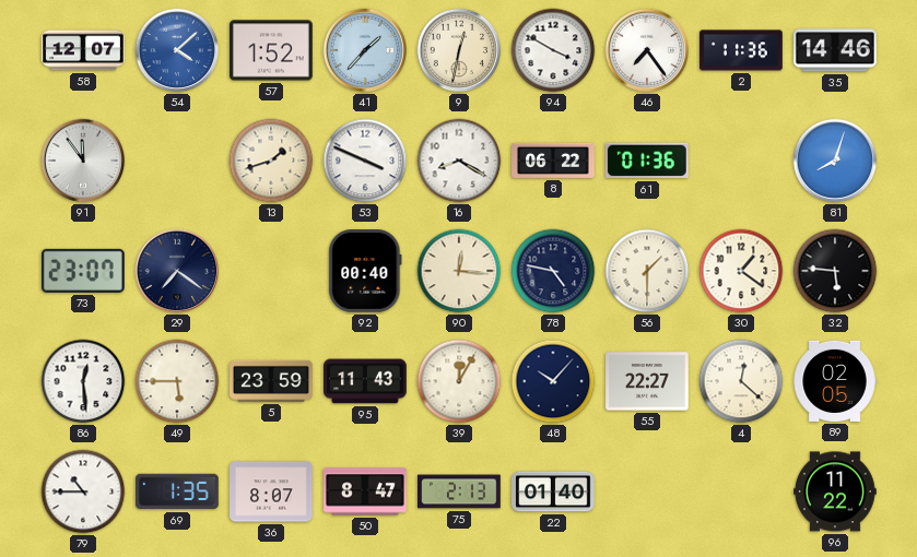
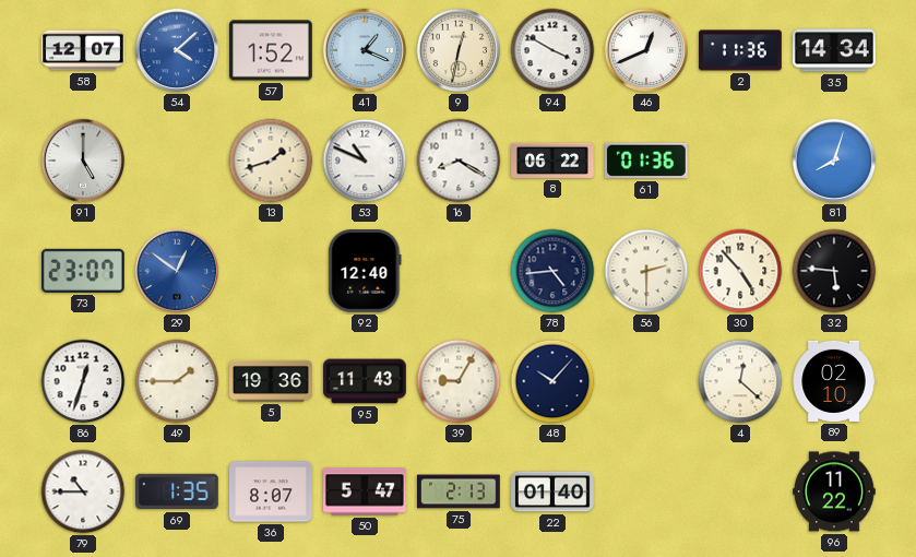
41: 1:37 -> 1:19
46: 7:24 -> 12:41
35: 14:46 -> 14:34
91: 11:54 -> 5:00
53: 3:49 -> 10:49
29: 7:21 -> 12:51
29 dial: navy -> blue
92: 00:40 -> 12:40
90: 12:16 -> none
78: 4:47 -> 4:44
56: 1:30 -> 2:30
30: 1:21 -> 4:53
86: 12:29 -> 12:33
49: 5:45 -> 1:45
5: 23:59 -> 19:36
39: 12:05 -> 9:05
55: 22:27 -> none
89: 02:05 -> 02:10
50: 8:47 -> 5:47
